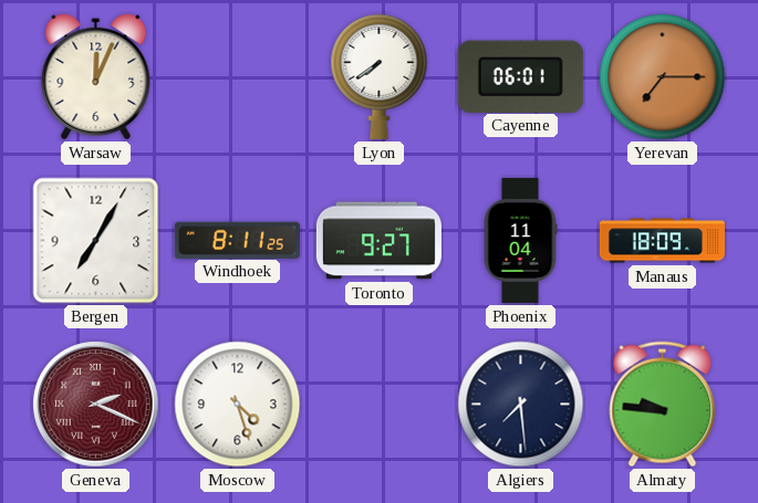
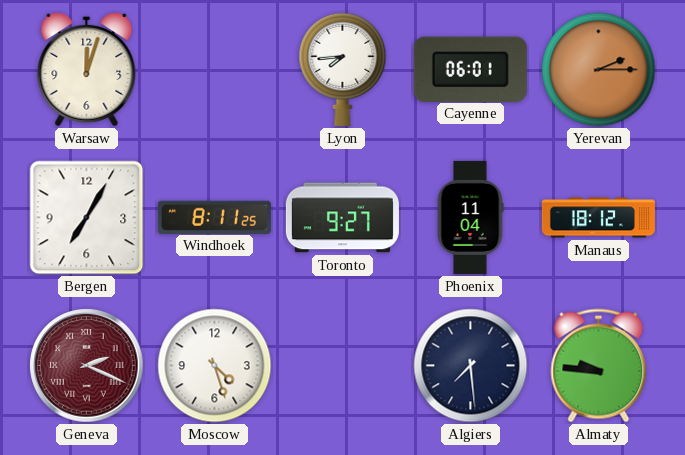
Warsaw: 12:04 -> 12:03
Lyon: 7:39 -> 7:44
Yerevan: 7:15 -> 2:15
Manaus: 18:09 -> 18:12
